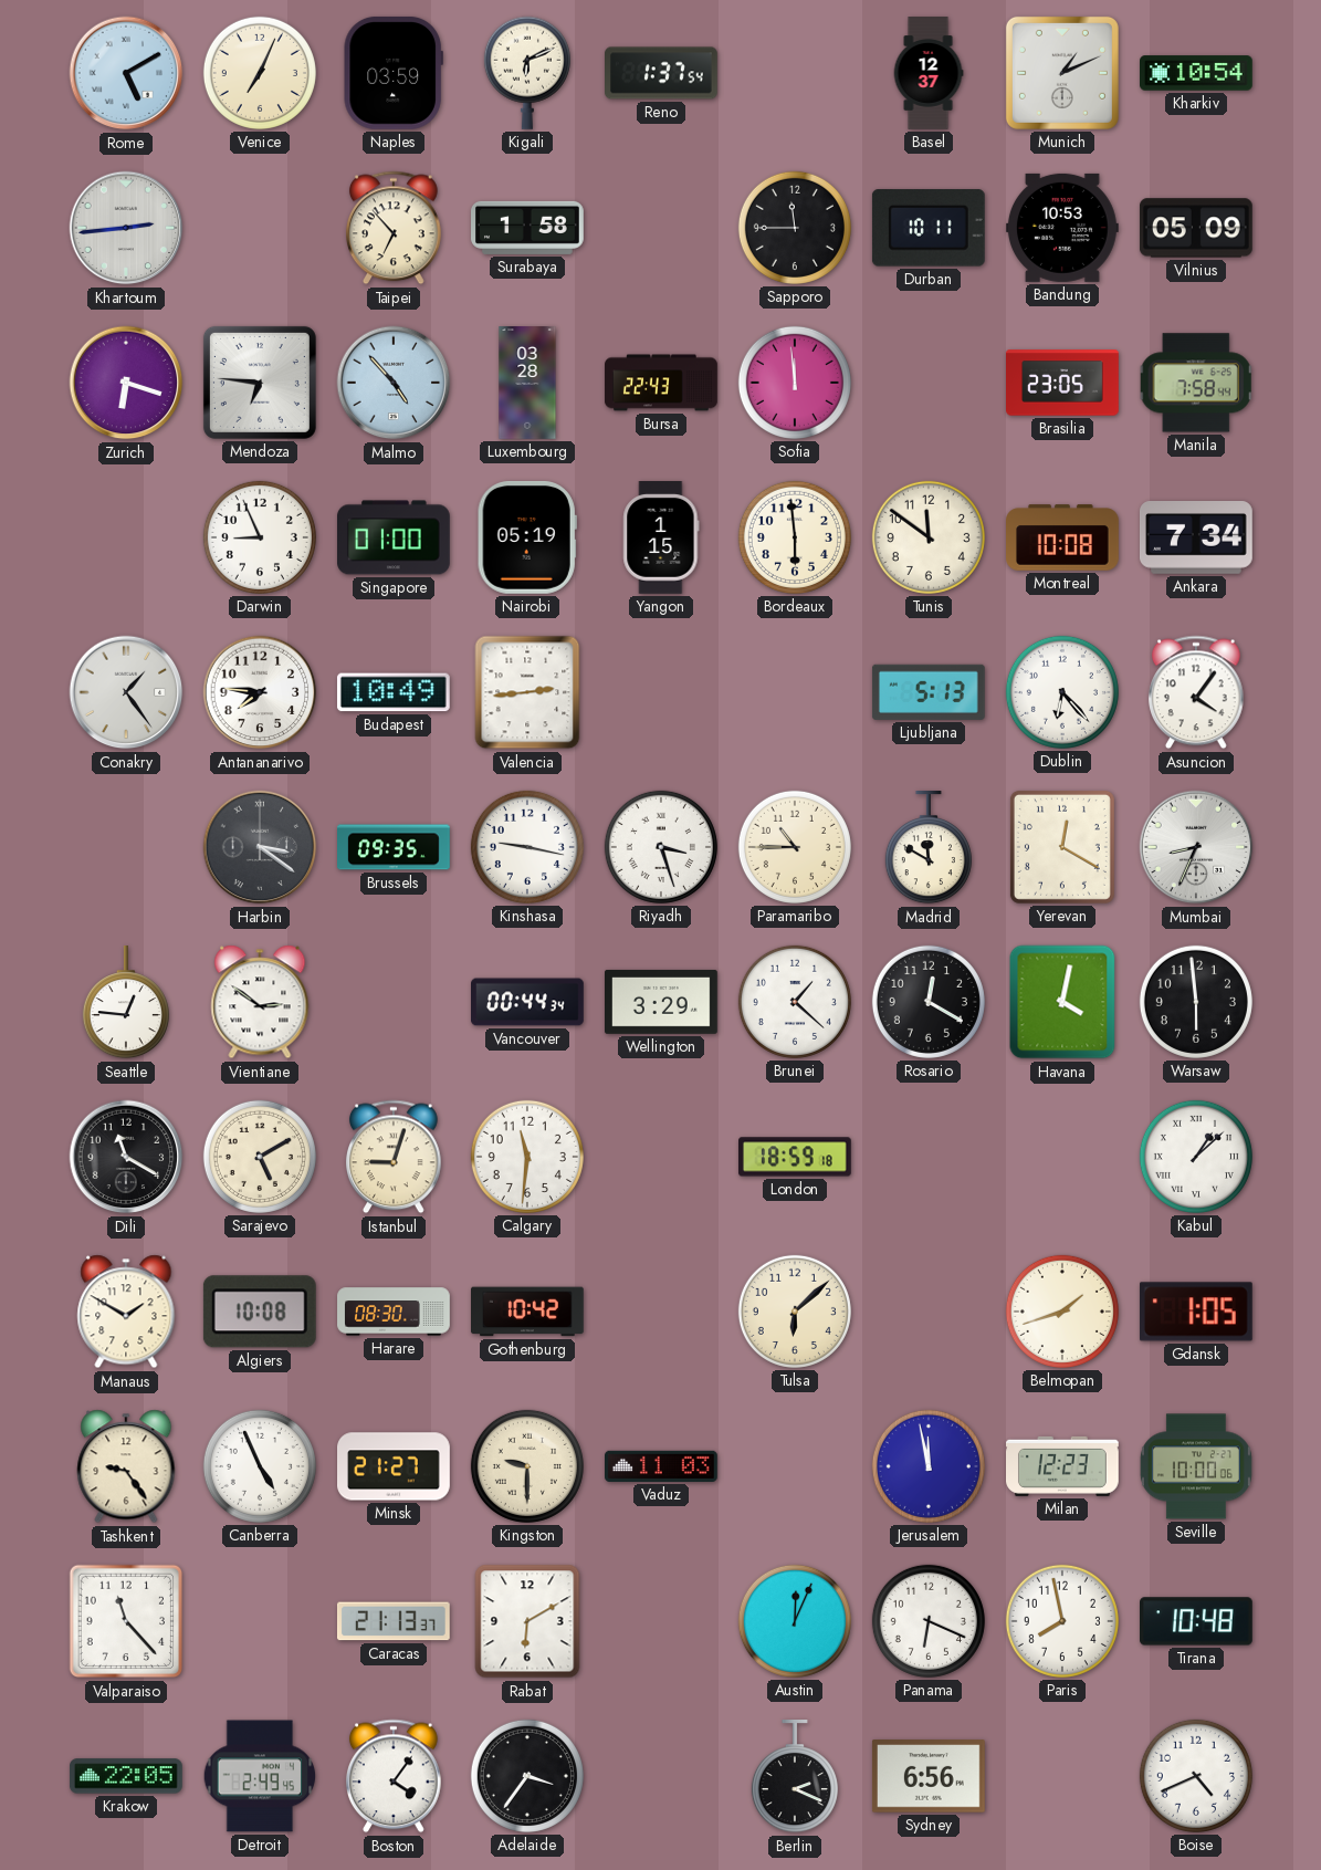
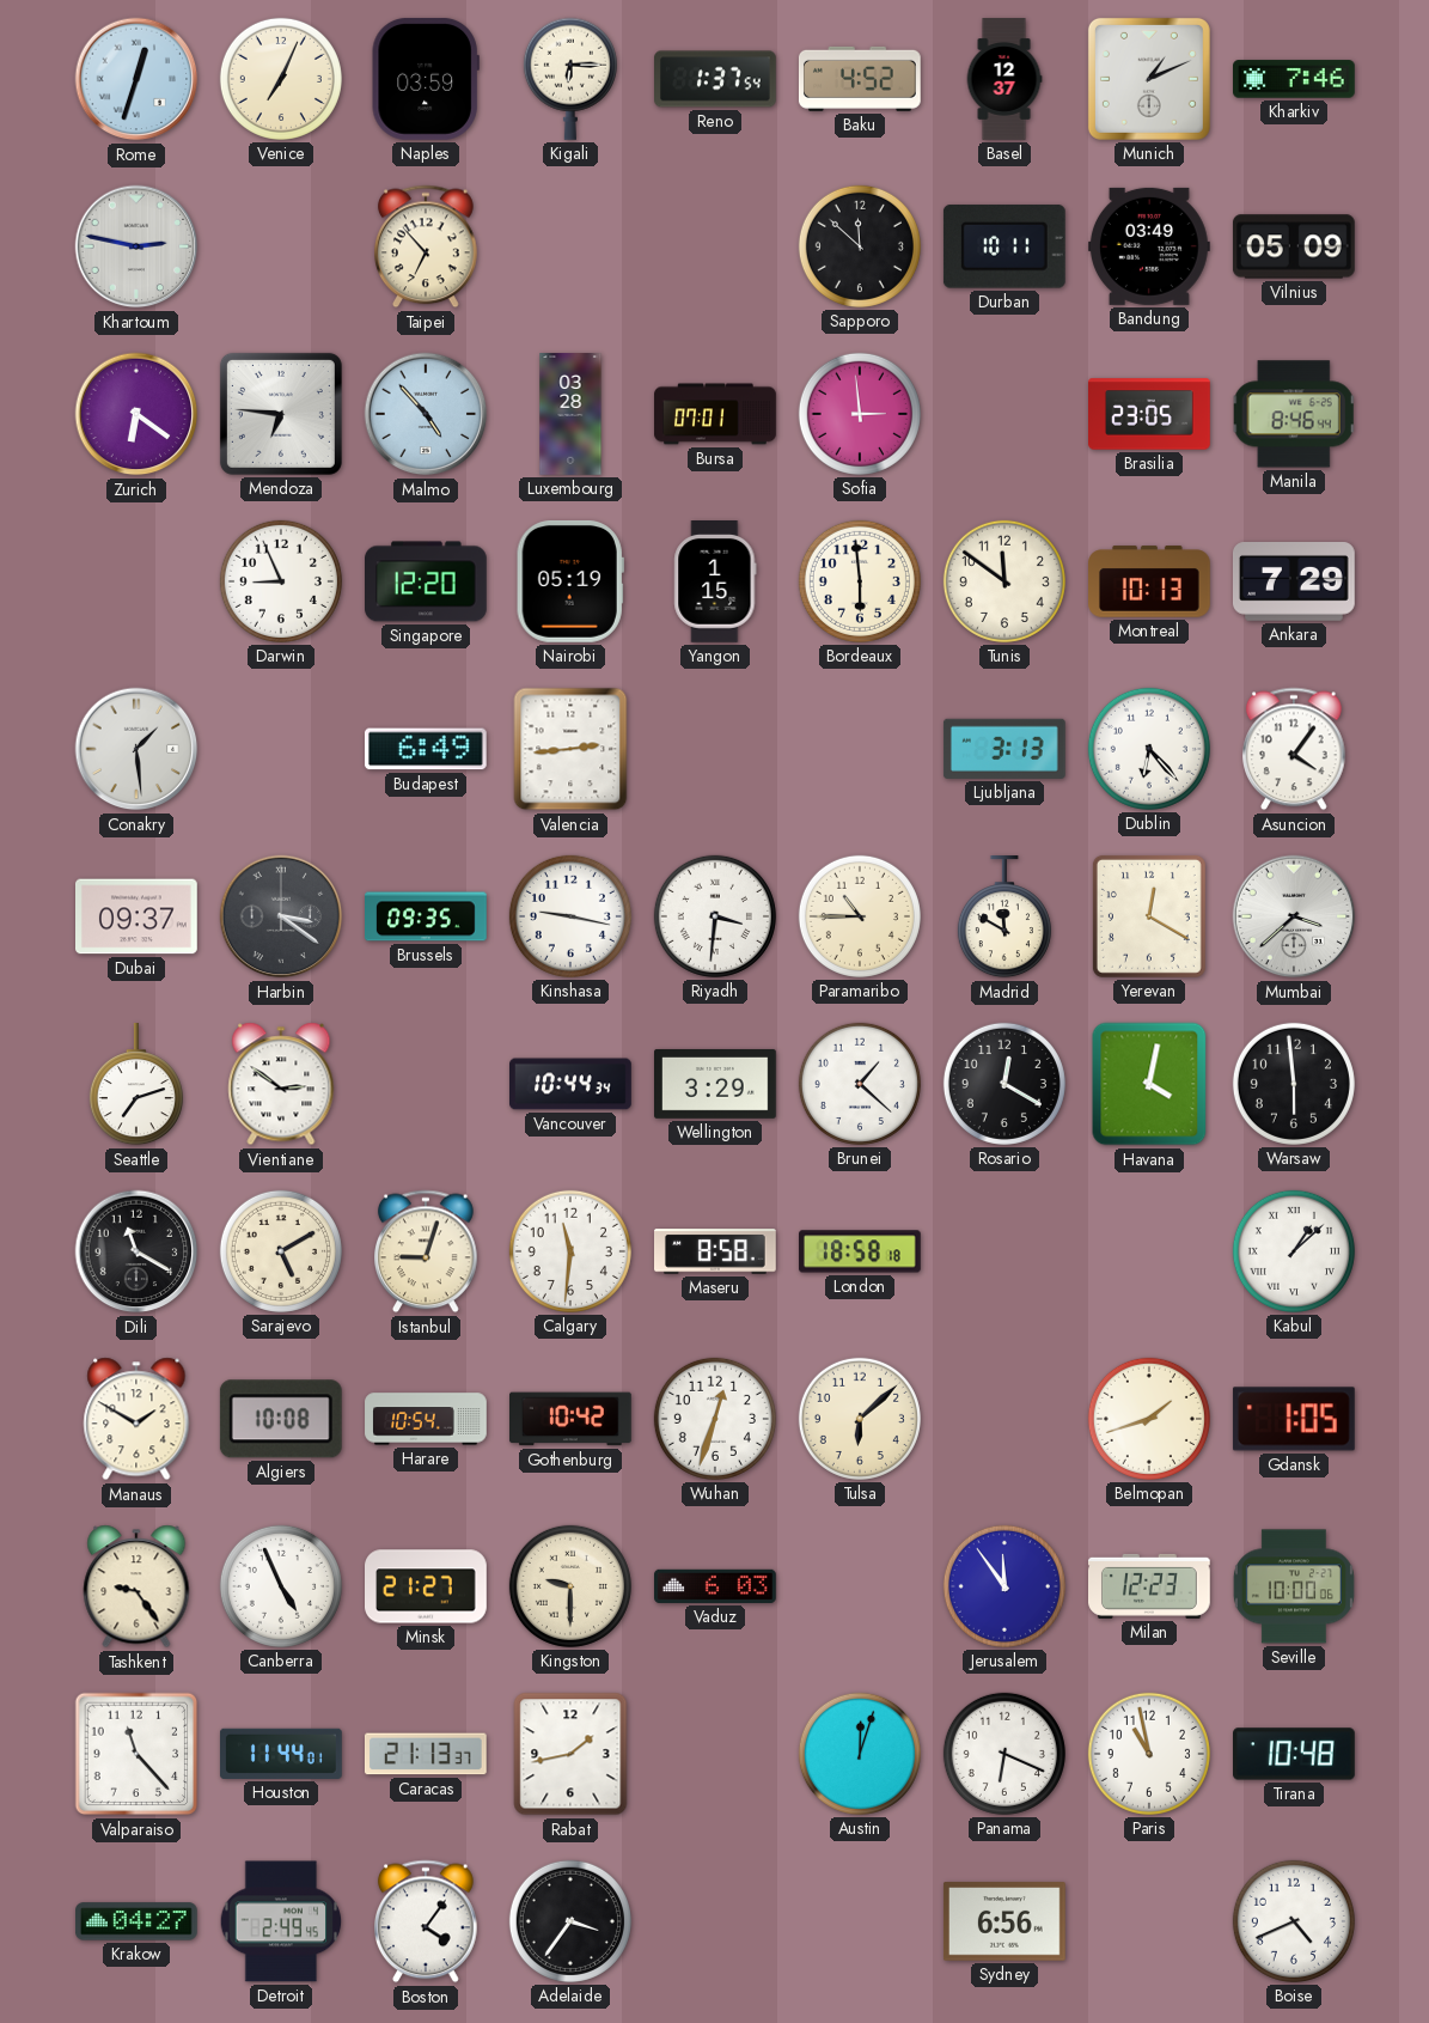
Rome: 5:10 -> 12:33
Kigali: 6:11 -> 6:15
Baku: none -> 4:52
Kharkiv: 10:54 -> 7:46
Khartoum: 2:44 -> 2:47
Surabaya: 1:58 -> none
Sapporo: 11:45 -> 11:52
Bandung: 10:53 -> 03:49
Zurich: 6:18 -> 6:21
Bursa: 22:43 -> 07:01
Sofia: 11:59 -> 2:59
Manila: 7:58 -> 8:46
Singapore: 01:00 -> 12:20
Montreal: 10:08 -> 10:13
Ankara: 7:34 -> 7:29
Conakry: 1:24 -> 1:29
Antananarivo: 7:46 -> none
Budapest: 10:49 -> 6:49
Ljubljana: 5:13 -> 3:13
Dubai: none -> 09:37
Riyadh: 3:27 -> 3:31
Mumbai: 8:34 -> 3:38
Seattle: 12:46 -> 7:12
Vancouver: 00:44 -> 10:44
Maseru: none -> 8:58
London: 18:59 -> 18:58
Harare: 08:30 -> 10:54
Wuhan: none -> 12:33
Vaduz: 11:03 -> 6:03
Jerusalem: 11:58 -> 11:54
Houston: none -> 11:44
Rabat: 6:10 -> 1:43
Austin: 12:04 -> 12:03
Paris: 7:58 -> 10:58
Krakow: 22:05 -> 04:27
Berlin: 2:19 -> none
